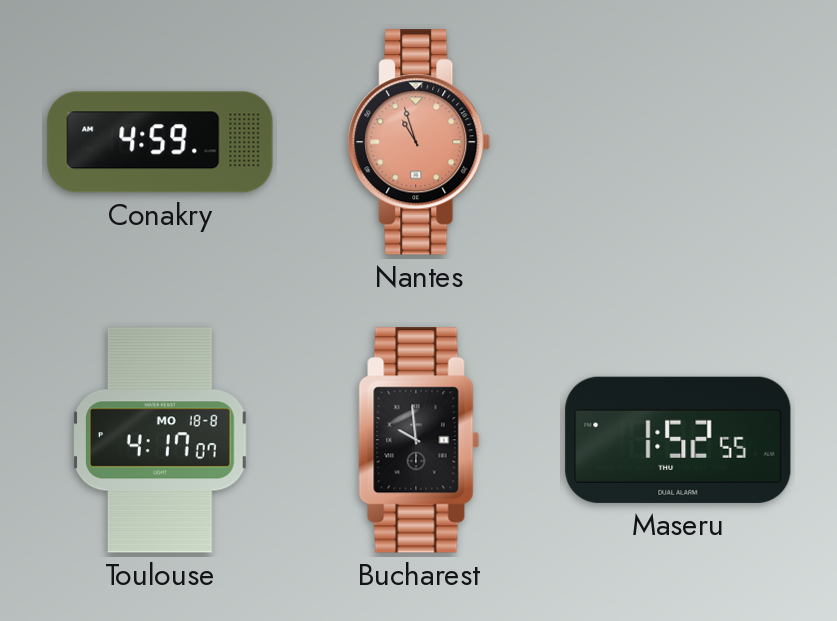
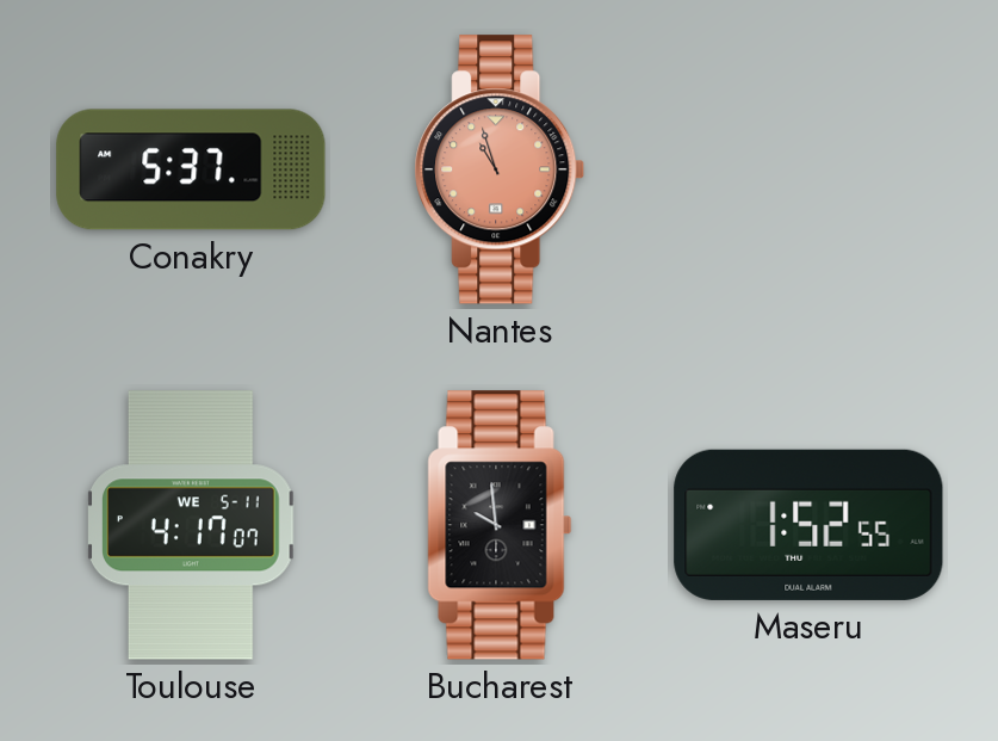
Conakry: 4:59 -> 5:37
Toulouse date: MO 18-8 -> WE 5-11
